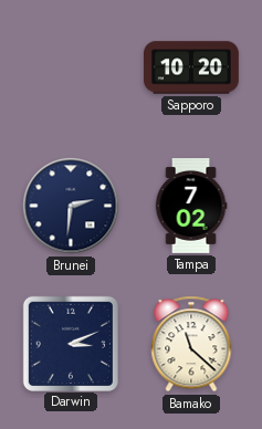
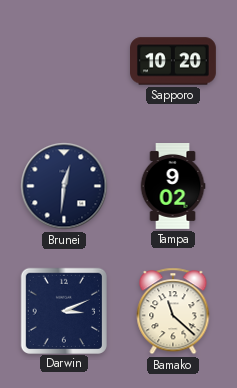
Brunei: 2:31 -> 12:31
Tampa: 7:02 -> 9:02
